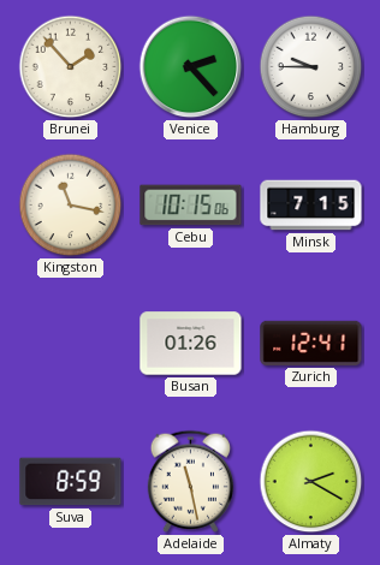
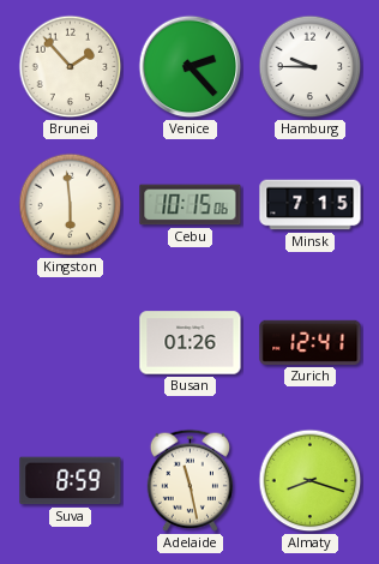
Kingston: 11:17 -> 5:59
Almaty: 2:20 -> 8:18
